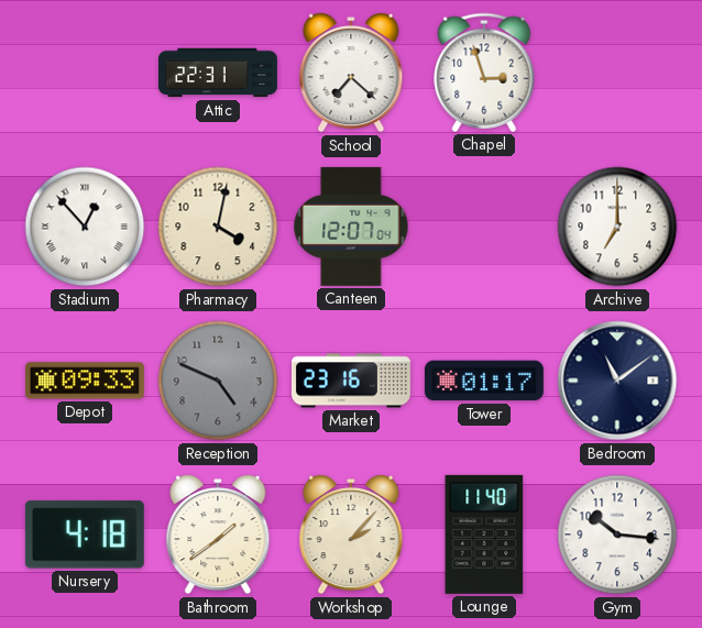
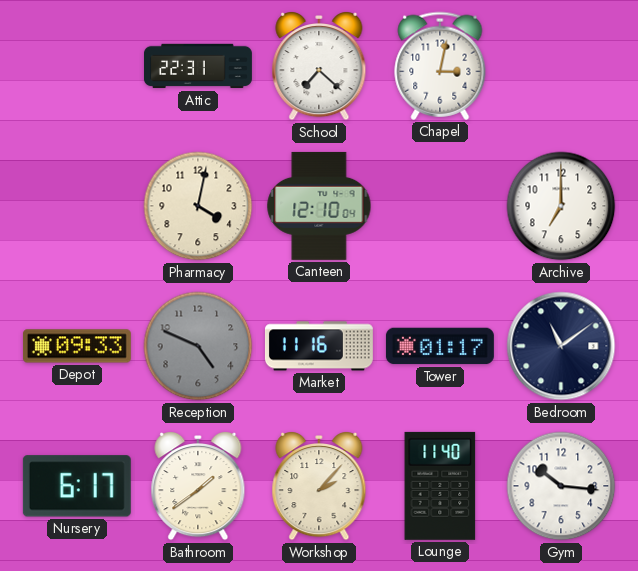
Chapel: 2:57 -> 3:02
Stadium: 12:53 -> none
Canteen: 12:07 -> 12:10
Market: 23:16 -> 11:16
Nursery: 4:18 -> 6:17
